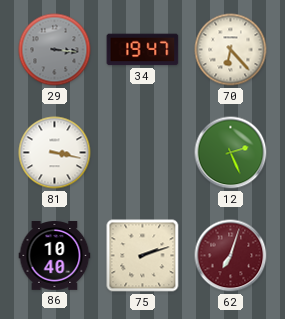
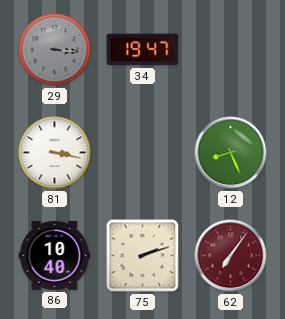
70: 6:23 -> none
12: 2:26 -> 8:26
62: 7:03 -> 7:06
